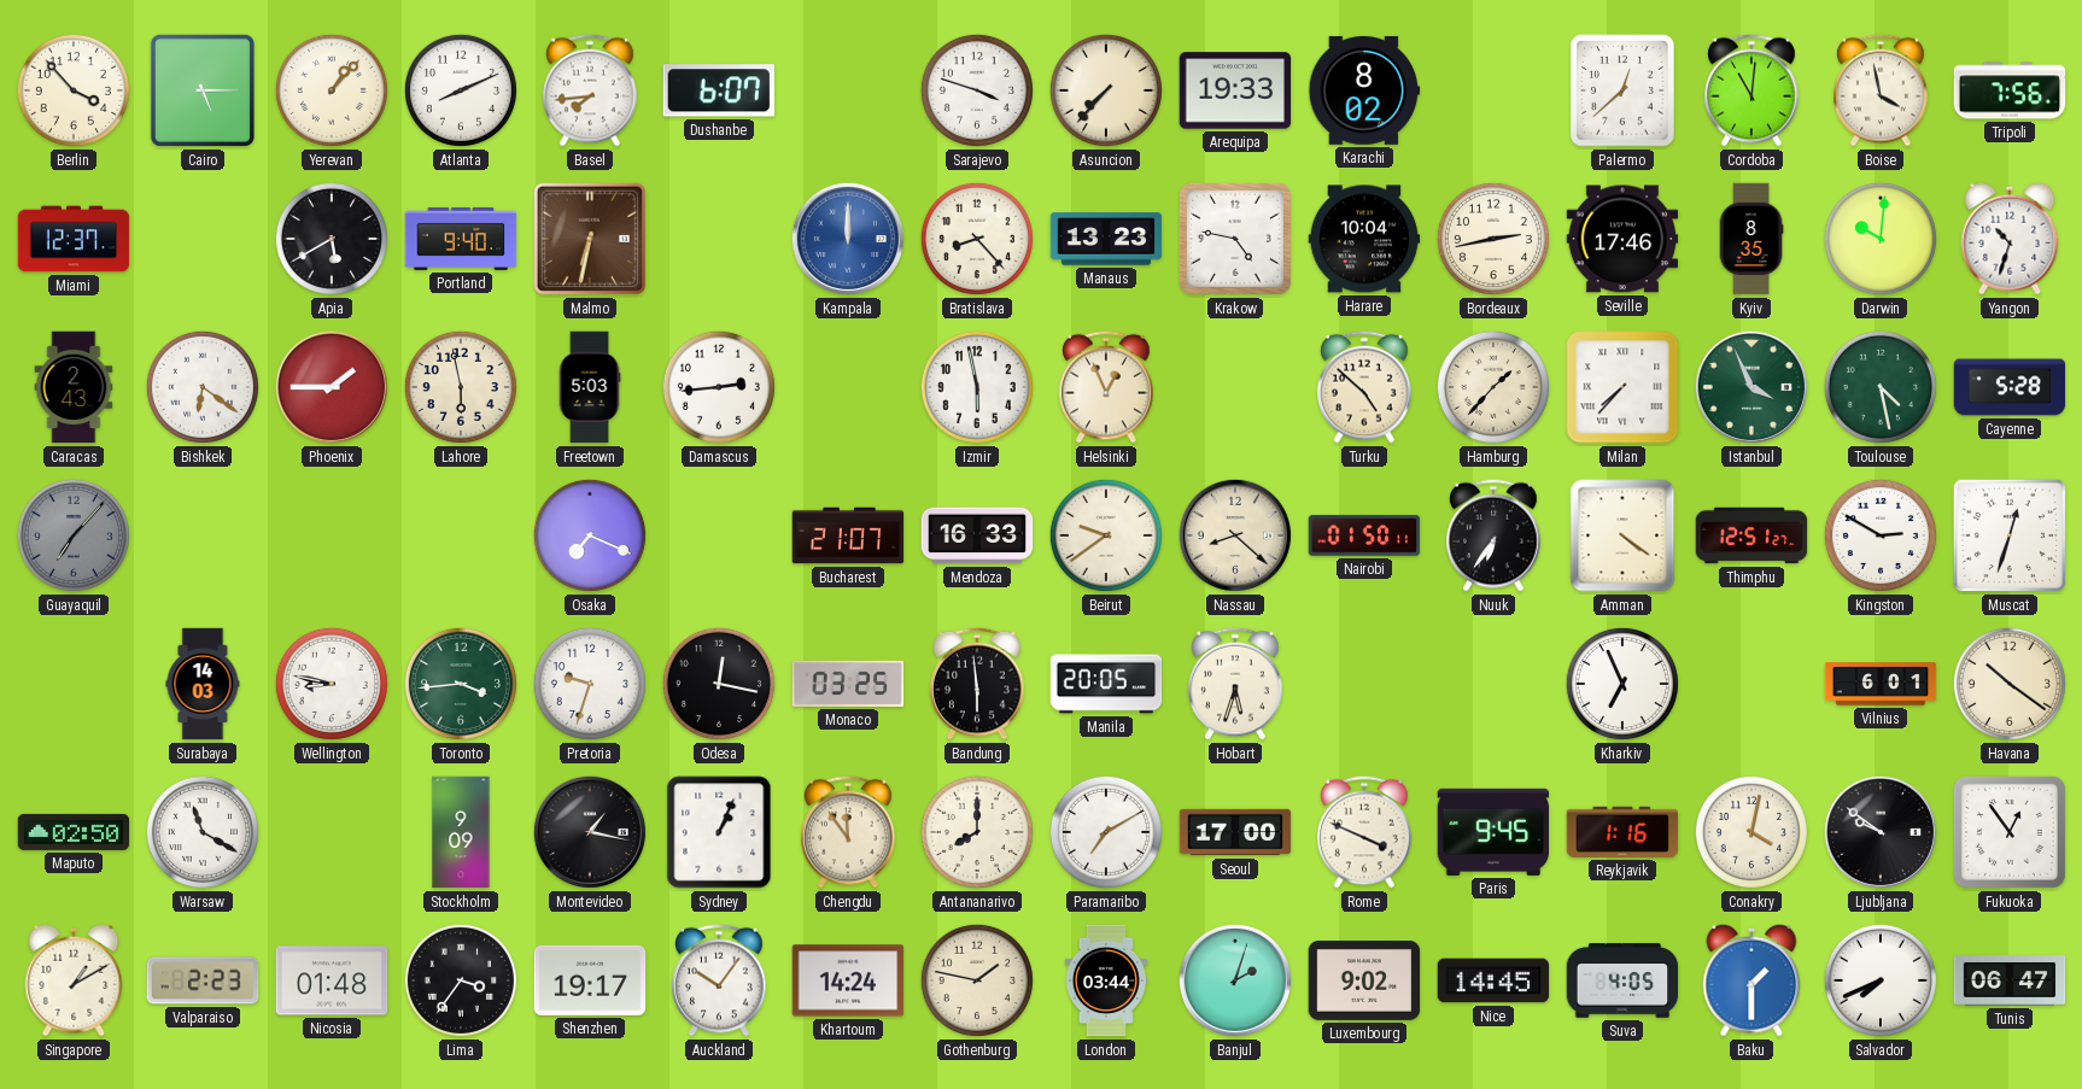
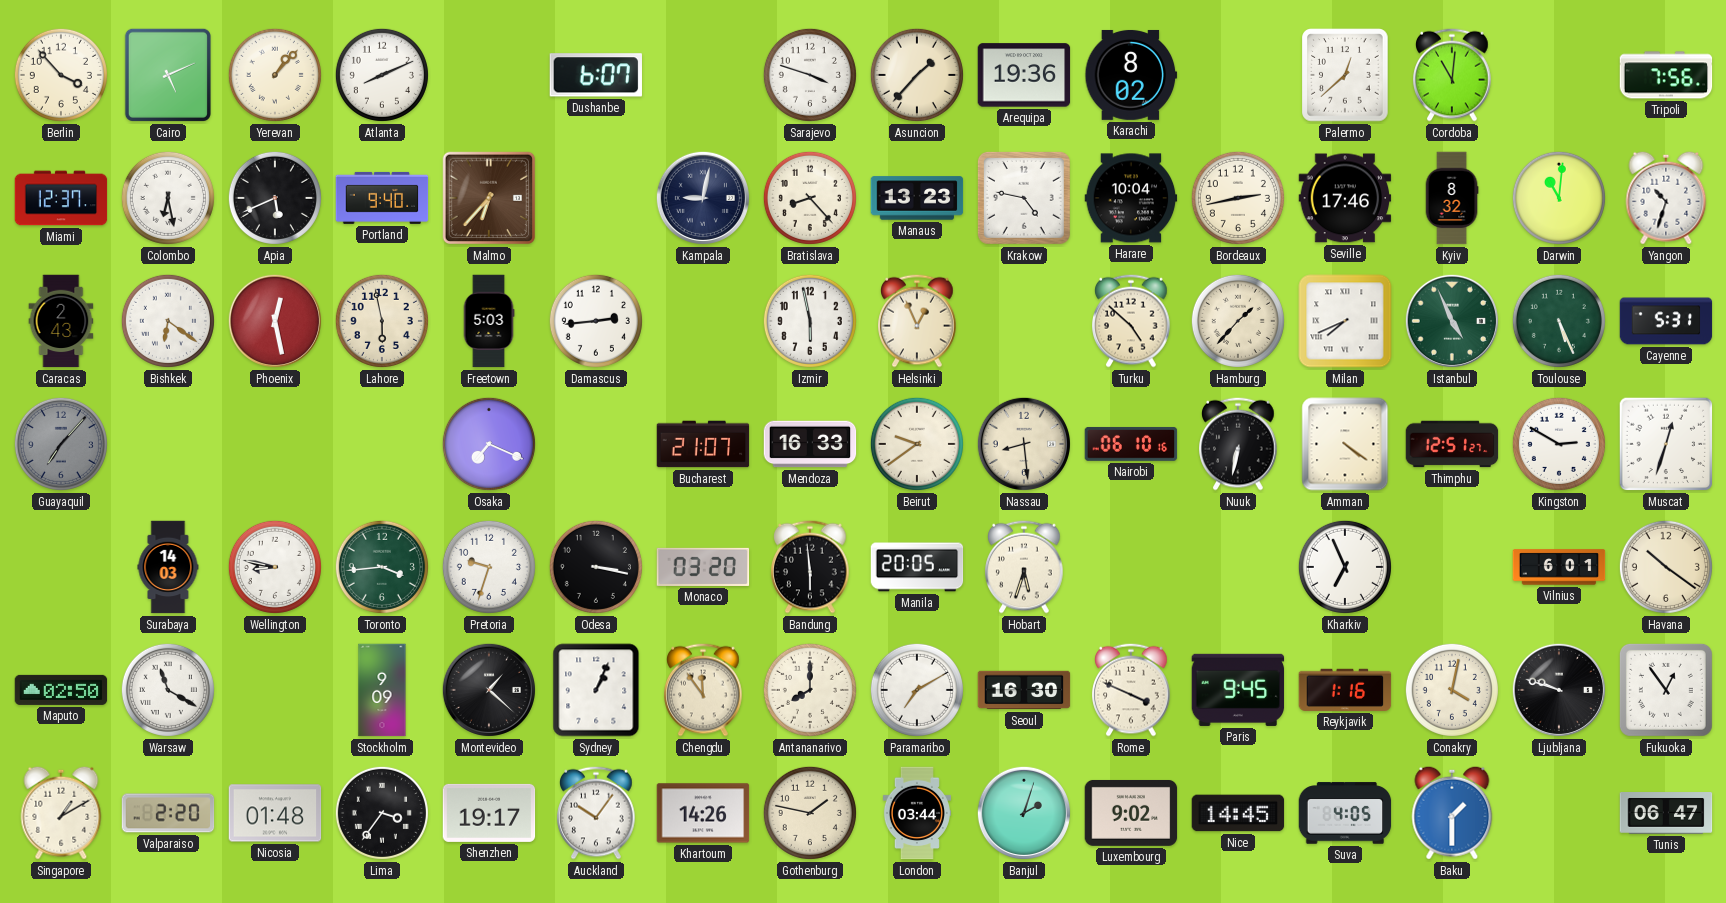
Cairo: 5:15 -> 5:11
Basel: 7:44 -> none
Asuncion: 7:37 -> 1:37
Arequipa: 19:33 -> 19:36
Boise: 3:58 -> none
Colombo: none -> 6:28
Apia: 5:40 -> 5:41
Malmo: 6:32 -> 6:37
Kampala: 12:00 -> 9:02
Kampala dial: blue -> navy
Kyiv: 8:35 -> 8:32
Darwin: 10:01 -> 11:01
Phoenix: 1:45 -> 12:28
Milan: 7:37 -> 7:41
Istanbul: 3:56 -> 4:56
Toulouse: 4:28 -> 5:26
Cayenne: 5:28 -> 5:31
Nassau: 8:22 -> 8:29
Nairobi: 01:50 -> 06:10
Nuuk: 6:36 -> 6:32
Odesa: 12:17 -> 3:17
Monaco: 03:25 -> 03:20
Montevideo: 1:17 -> 1:22
Seoul: 17:00 -> 16:30
Ljubljana: 9:51 -> 9:48
Valparaiso: 2:23 -> 2:20
Khartoum: 14:24 -> 14:26
Salvador: 7:41 -> none
